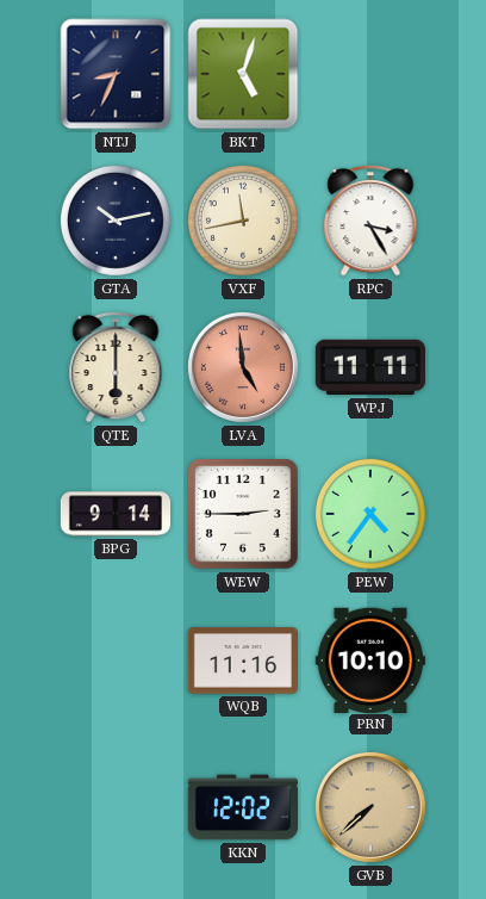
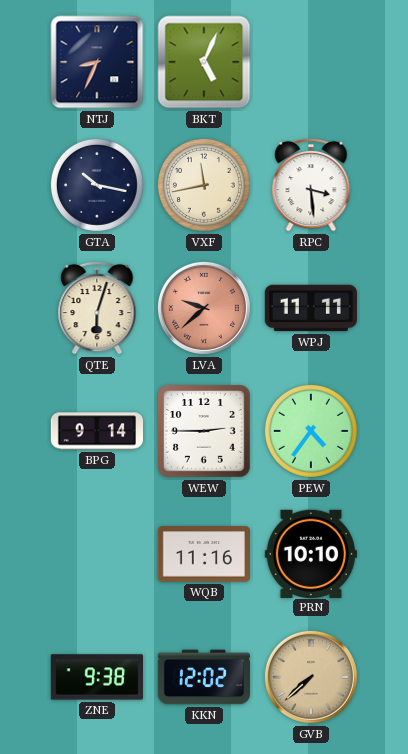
BKT: 5:03 -> 5:04
GTA: 10:13 -> 10:17
RPC: 3:25 -> 3:29
QTE: 6:00 -> 6:03
LVA: 4:59 -> 9:38
ZNE: none -> 9:38
